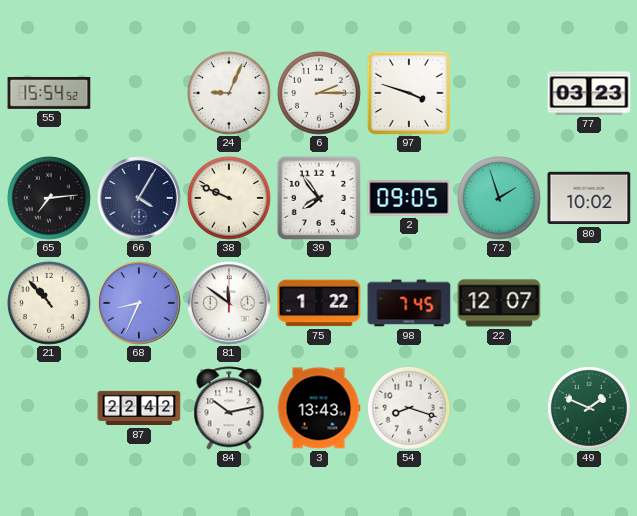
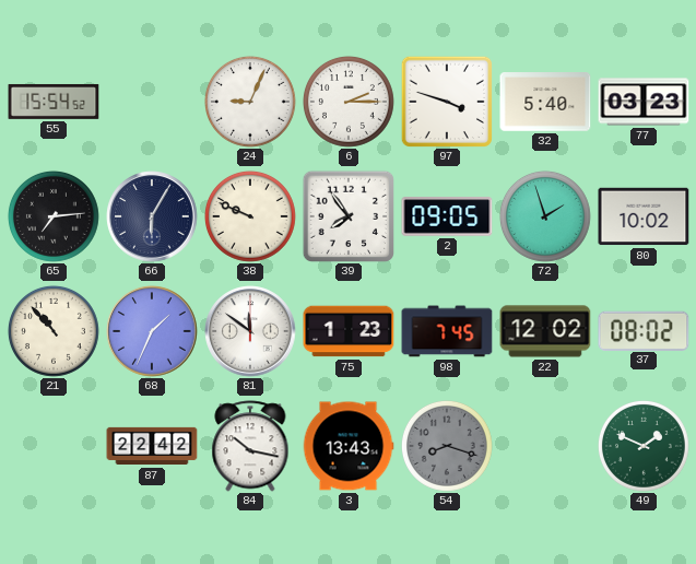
32: none -> 5:40
66: 4:05 -> 6:05
68: 8:34 -> 1:34
75: 1:22 -> 1:23
22: 12:07 -> 12:02
37: none -> 08:02
84: 10:13 -> 10:17
54 dial: white -> grey
